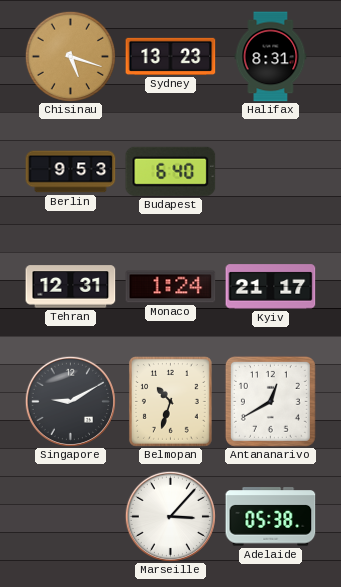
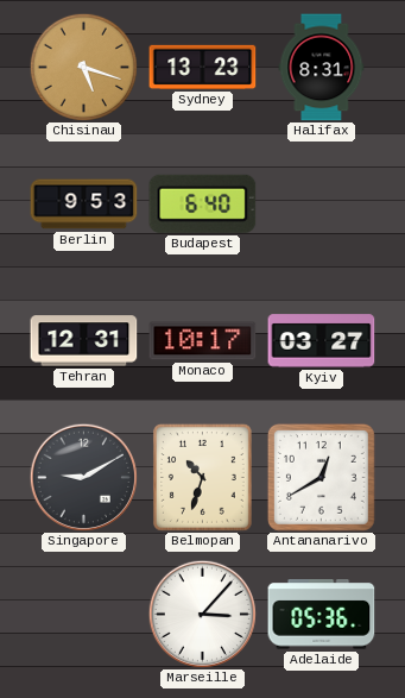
Monaco: 1:24 -> 10:17
Kyiv: 21:17 -> 03:27
Adelaide: 05:38 -> 05:36
